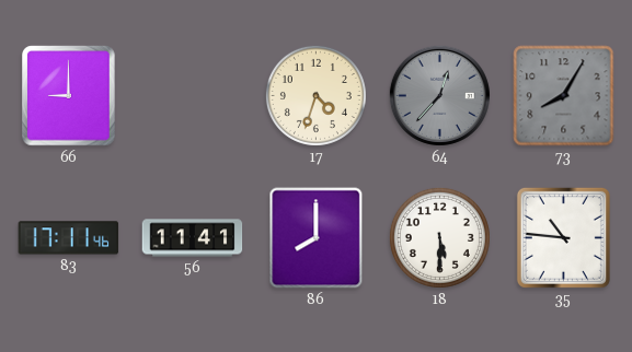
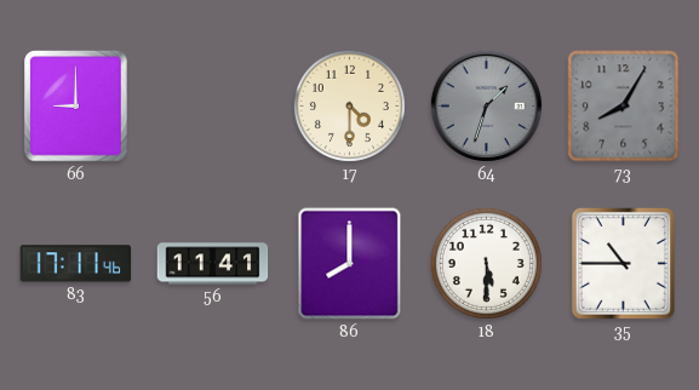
17: 4:33 -> 4:30
64: 12:37 -> 1:33
35: 10:46 -> 10:45
